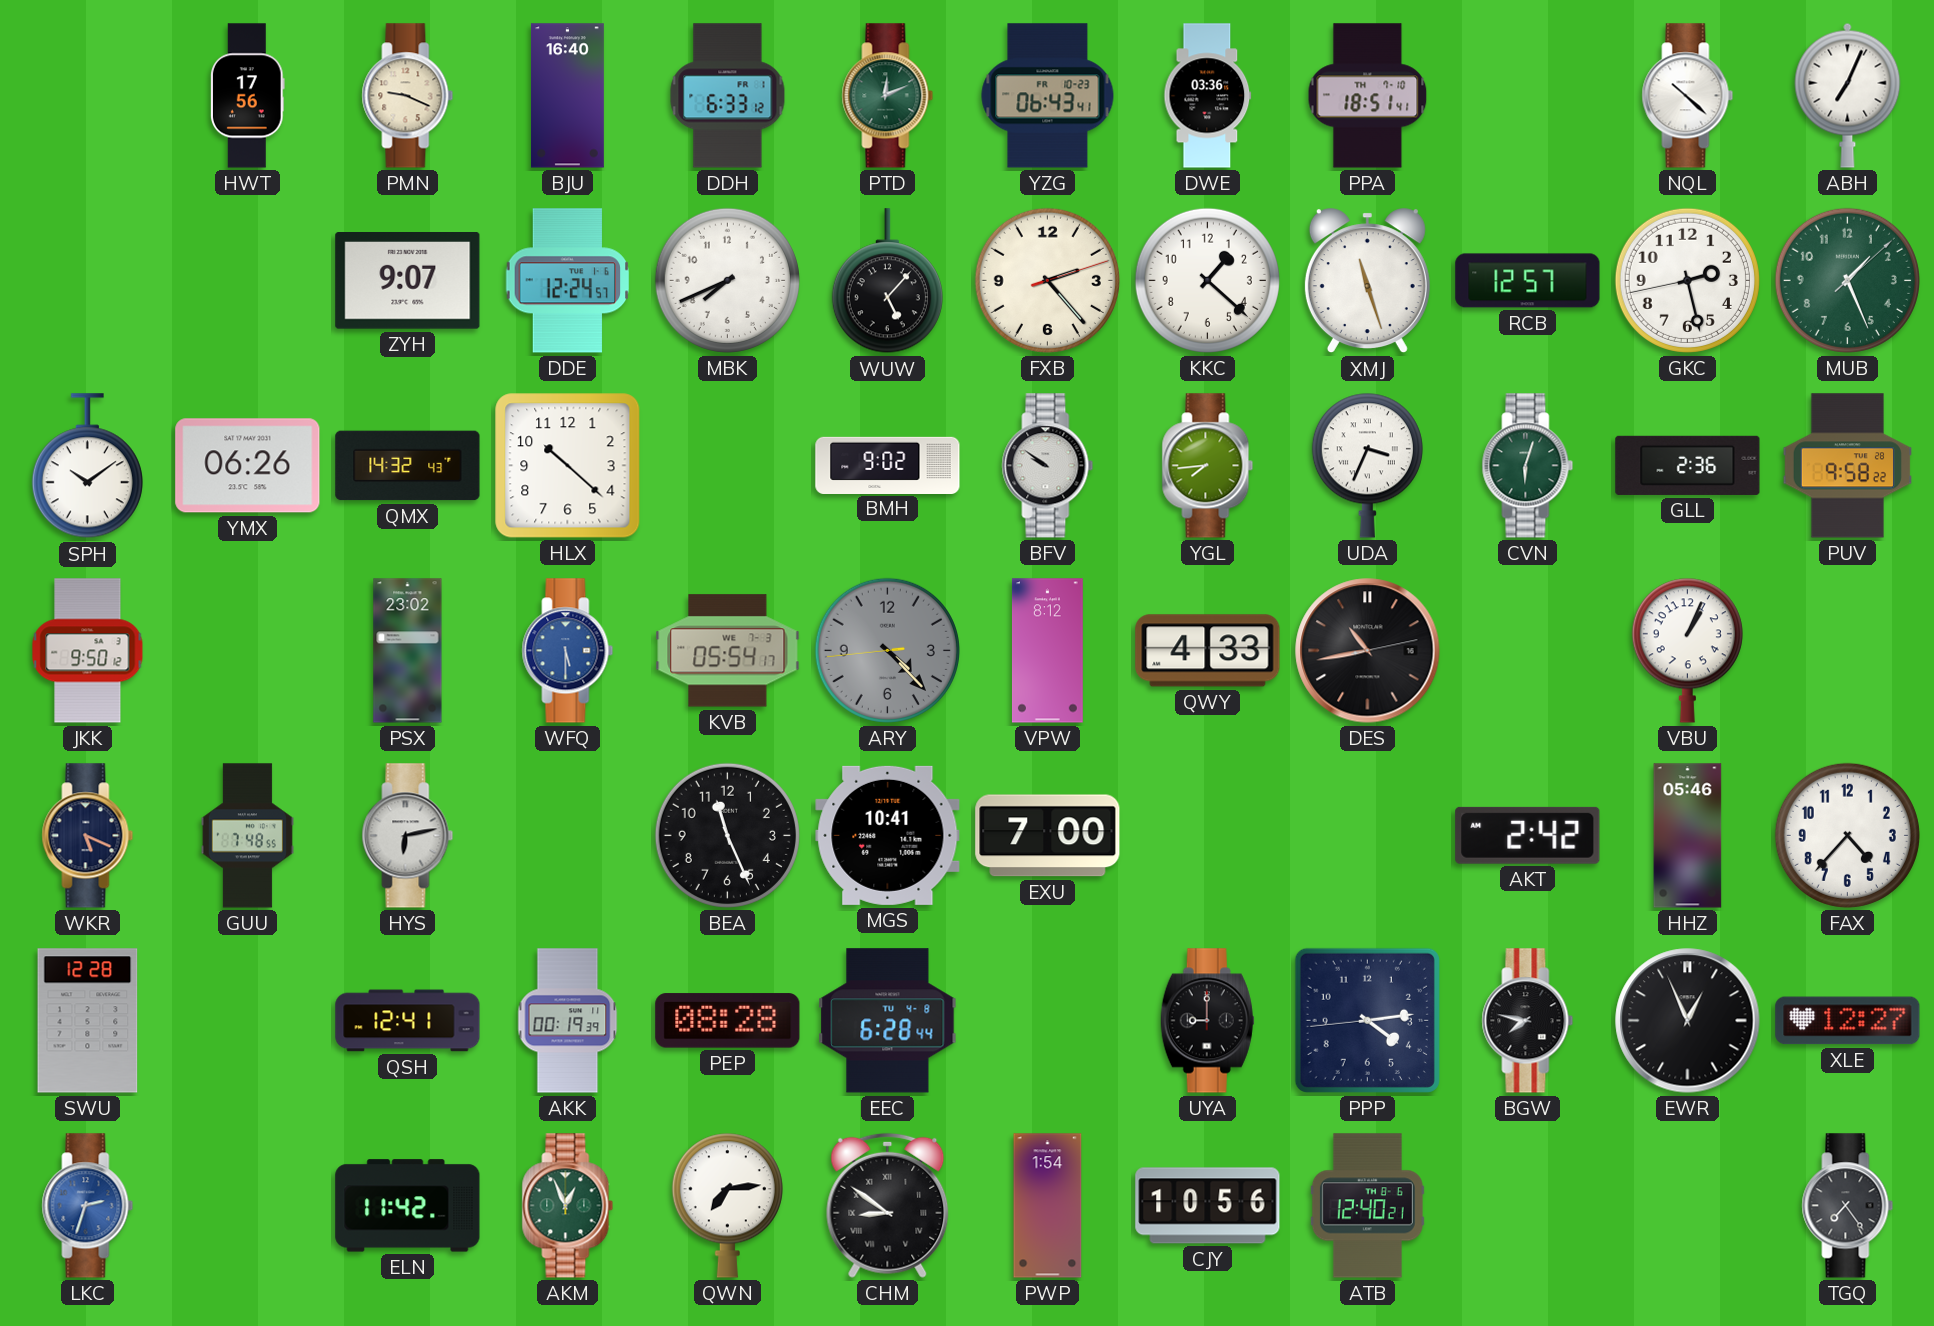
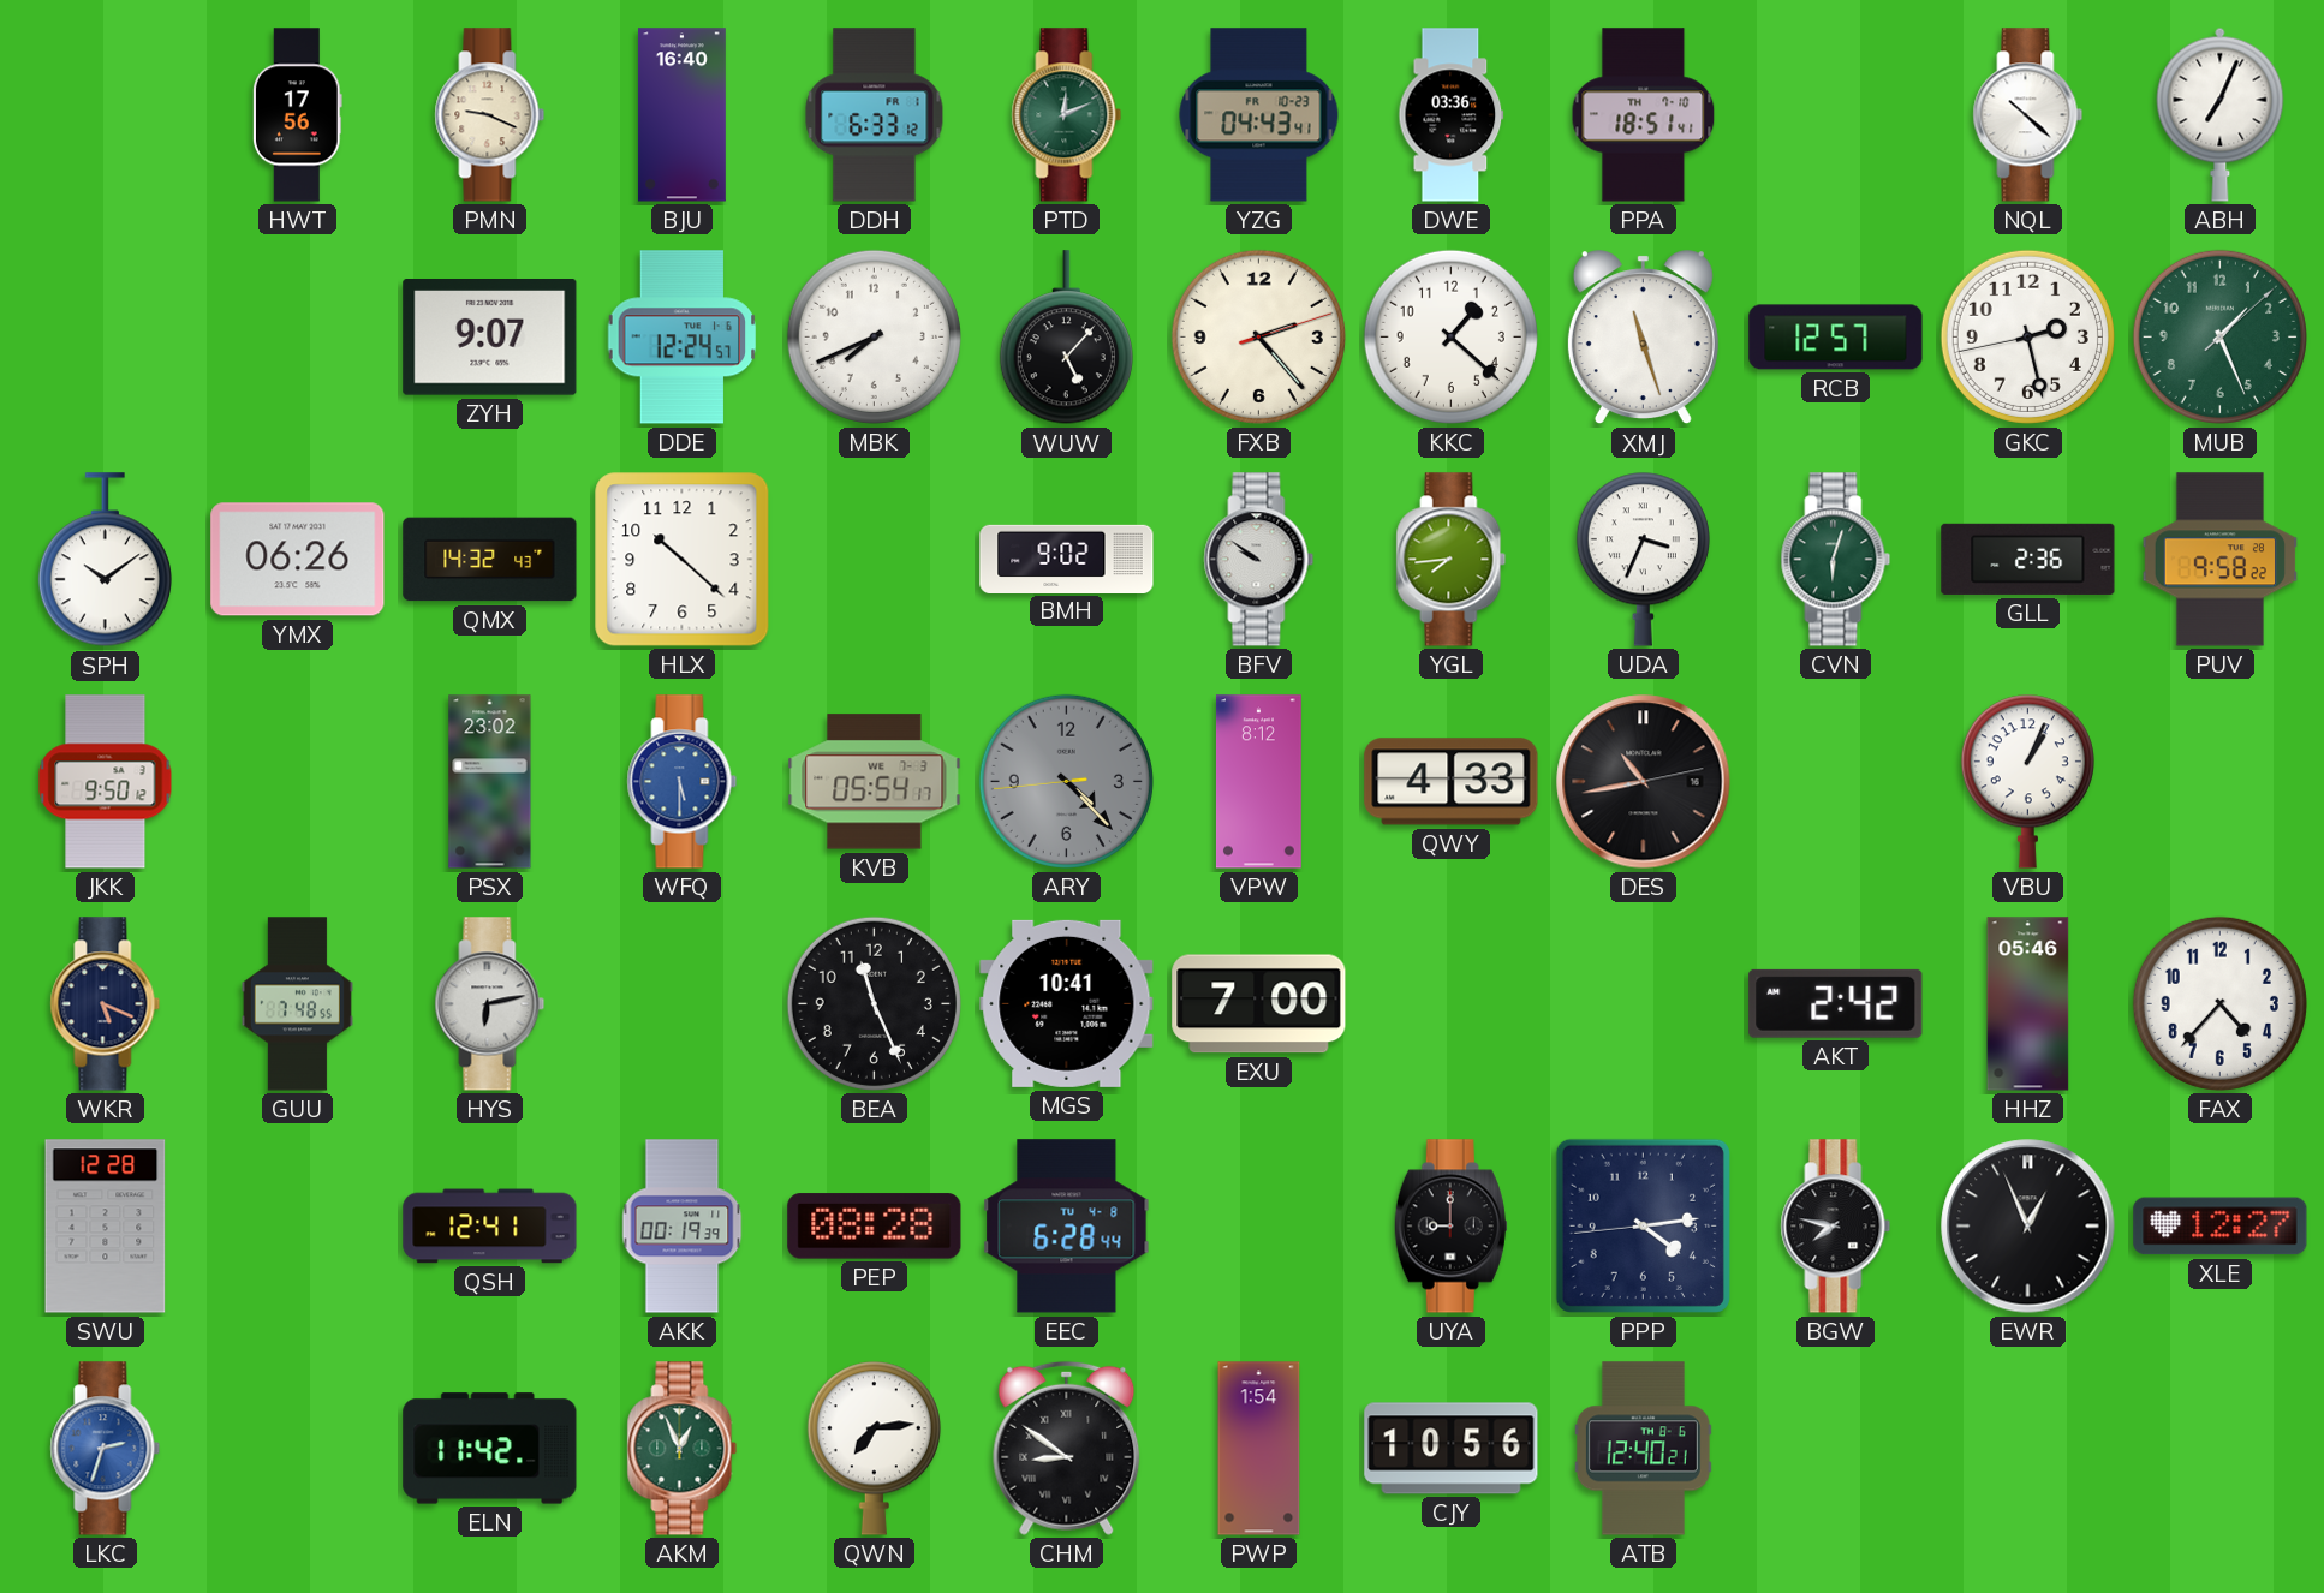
YZG: 06:43 -> 04:43
TGQ: 7:24 -> none
